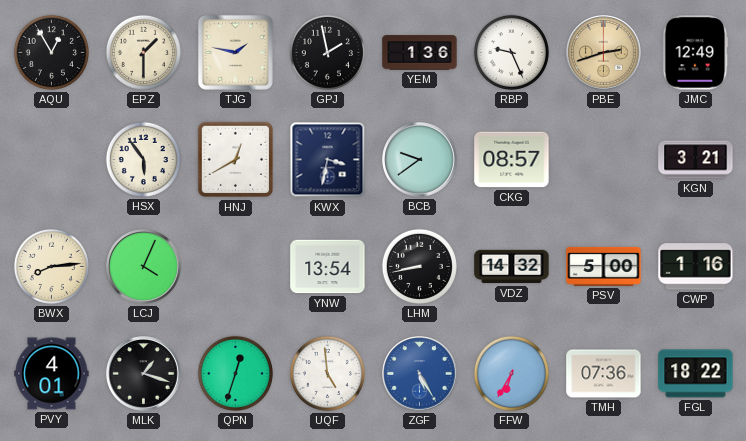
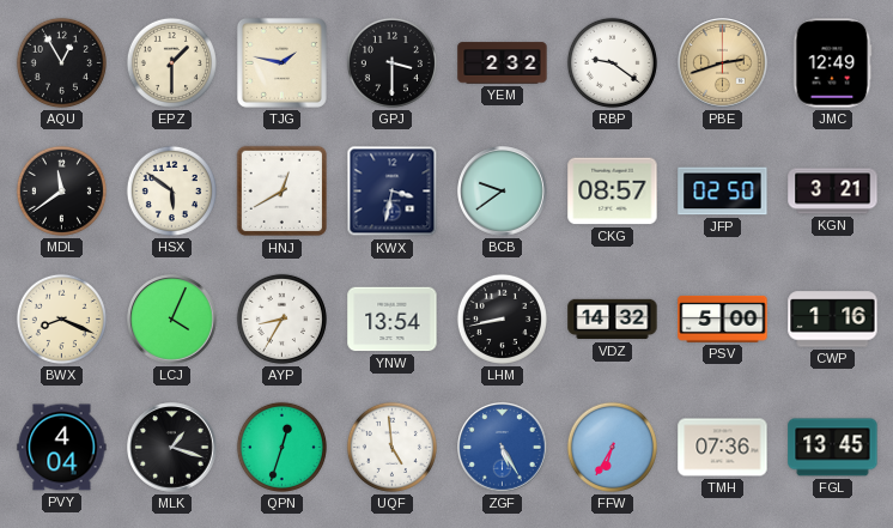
GPJ: 1:58 -> 3:30
YEM: 1:36 -> 2:32
RBP: 9:26 -> 9:21
MDL: none -> 11:39
HSX: 5:54 -> 5:51
JFP: none -> 02:50
BWX: 8:14 -> 8:19
AYP: none -> 8:35
PVY: 4:01 -> 4:04
FGL: 18:22 -> 13:45
